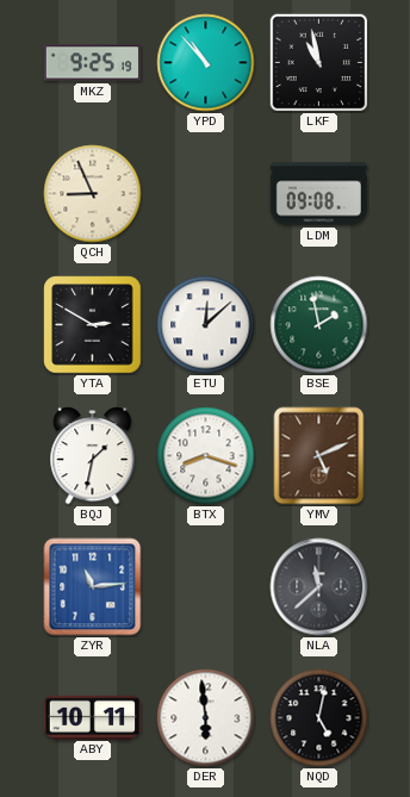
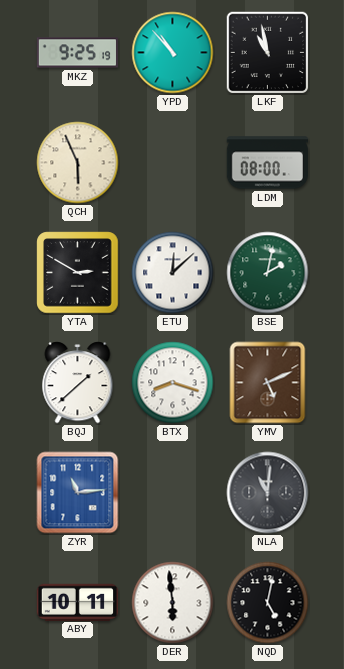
QCH: 8:56 -> 5:56
LDM: 09:08 -> 08:00
BSE: 1:58 -> 2:02
BQJ: 1:32 -> 1:38
NLA: 11:38 -> 11:01
